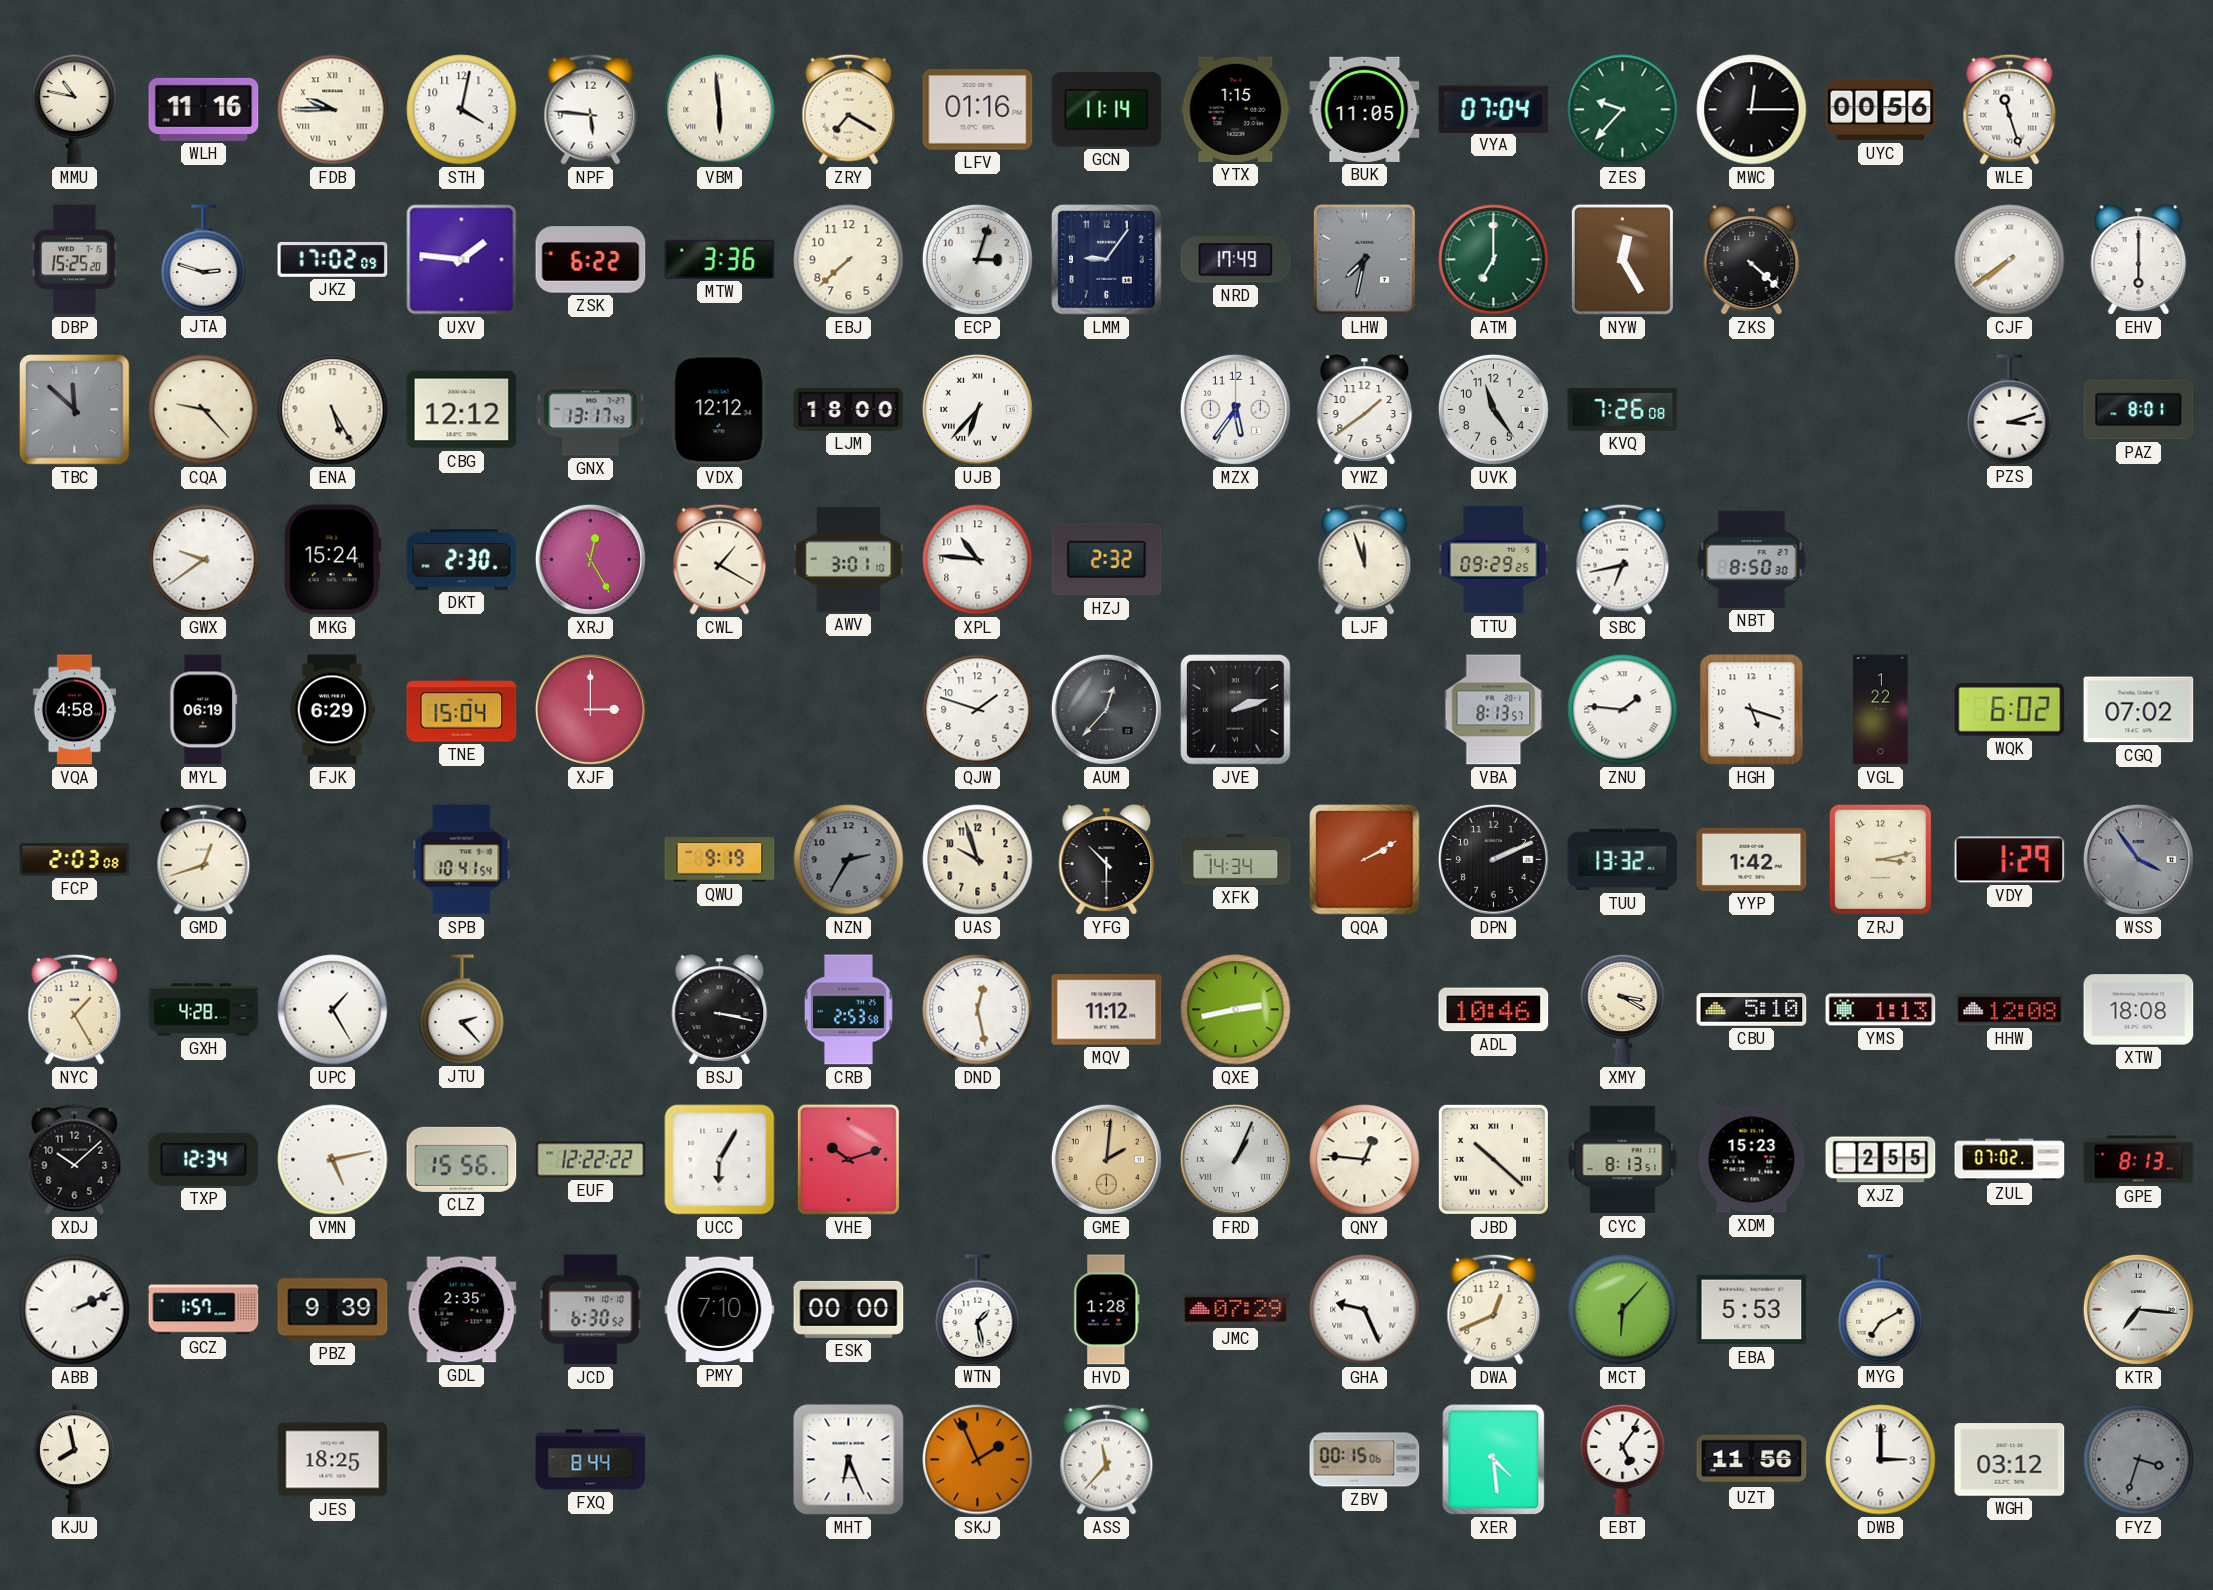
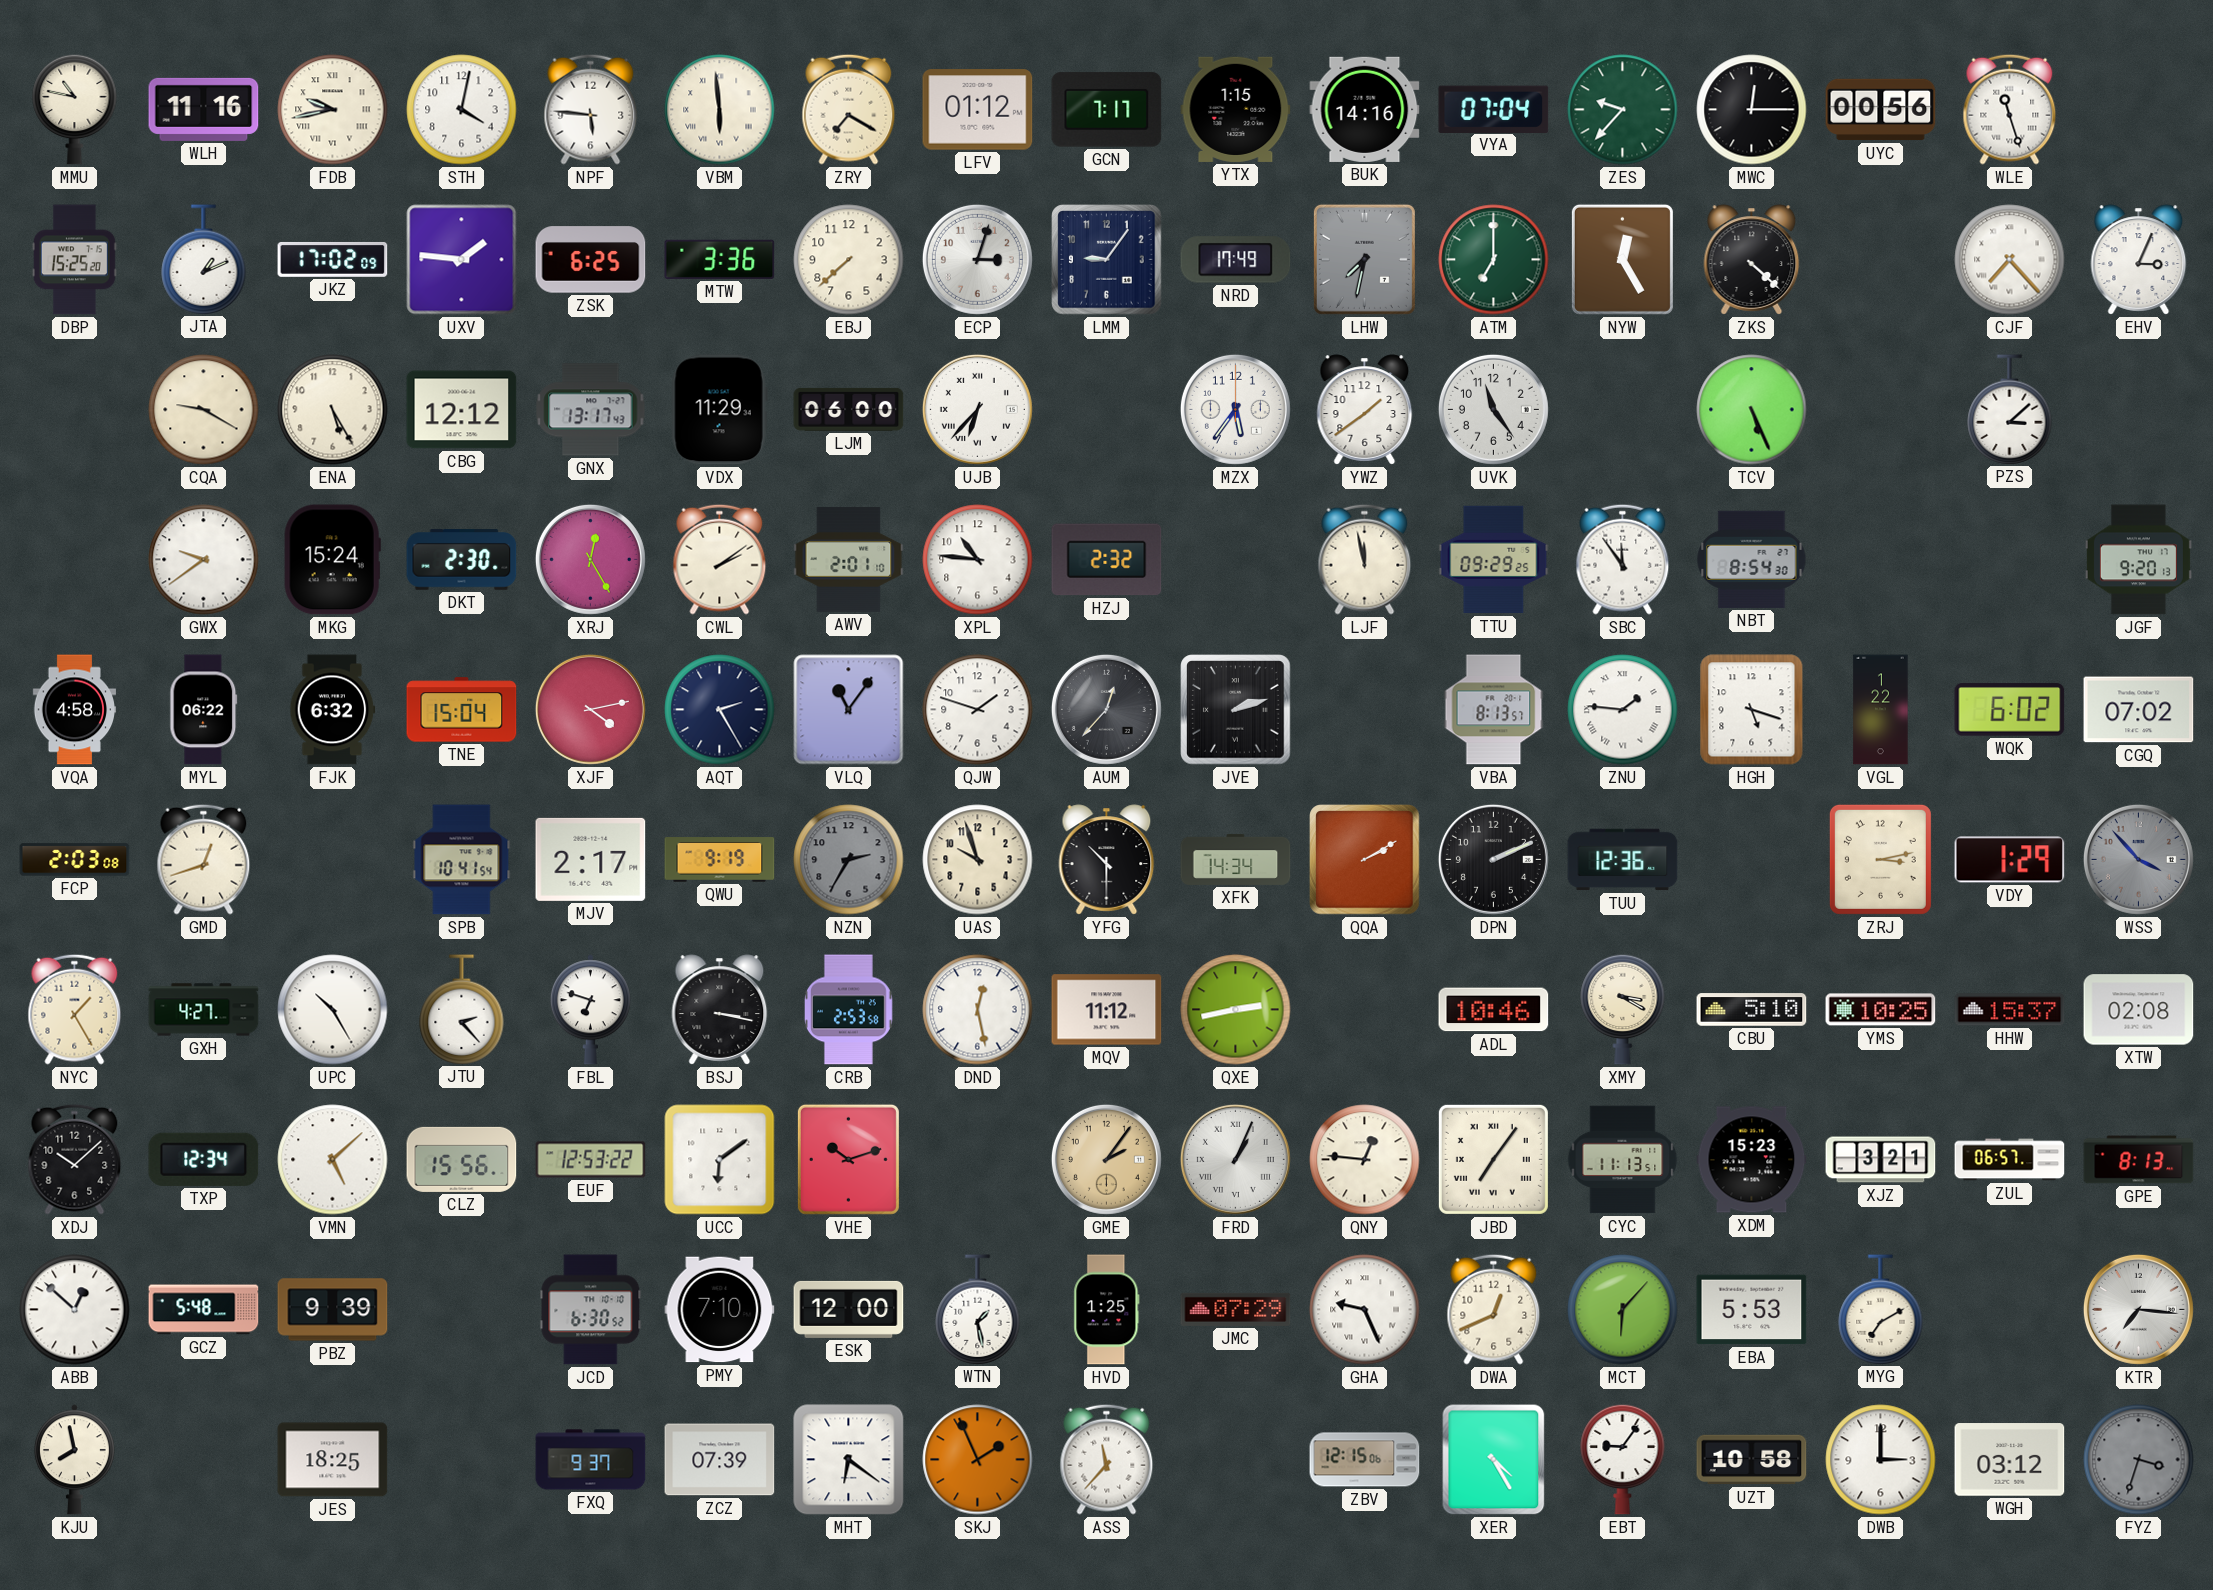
FDB: 9:45 -> 9:43
LFV: 01:16 -> 01:12
GCN: 11:14 -> 7:17
BUK: 11:05 -> 14:16
JTA: 2:48 -> 1:11
ZSK: 6:22 -> 6:25
CJF: 7:39 -> 7:23
EHV: 6:00 -> 3:04
TBC: 11:52 -> none
CQA: 9:23 -> 9:20
VDX: 12:12 -> 11:29
LJM: 18:00 -> 06:00
KVQ: 7:26 -> none
TCV: none -> 5:26
PZS: 3:12 -> 3:08
PAZ: 8:01 -> none
CWL: 1:20 -> 2:09
AWV: 3:01 -> 2:01
LJF: 11:57 -> 11:58
SBC: 6:43 -> 11:54
NBT: 8:50 -> 8:54
JGF: none -> 9:20
MYL: 06:19 -> 06:22
FJK: 6:29 -> 6:32
XJF: 3:00 -> 4:13
AQT: none -> 2:25
VLQ: none -> 11:06
MJV: none -> 2:17
TUU: 13:32 -> 12:36
YYP: 1:42 -> none
WSS: 3:54 -> 3:53
GXH: 4:28 -> 4:27
UPC: 1:25 -> 10:25
FBL: none -> 6:48
YMS: 1:13 -> 10:25
HHW: 12:08 -> 15:37
XTW: 18:08 -> 02:08
VMN: 5:13 -> 5:08
EUF: 12:22 -> 12:53
UCC: 6:05 -> 6:09
GME: 2:01 -> 2:06
JBD: 10:22 -> 7:06
CYC: 8:13 -> 11:13
XJZ: 2:55 -> 3:21
ZUL: 07:02 -> 06:57
ABB: 2:11 -> 12:52
GCZ: 1:57 -> 5:48
GDL: 2:35 -> none
ESK: 00:00 -> 12:00
HVD: 1:28 -> 1:25
FXQ: 8:44 -> 9:37
ZCZ: none -> 07:39
MHT: 6:26 -> 6:21
ZBV: 00:15 -> 12:15
XER: 4:29 -> 4:25
EBT: 5:06 -> 9:06
UZT: 11:56 -> 10:58
